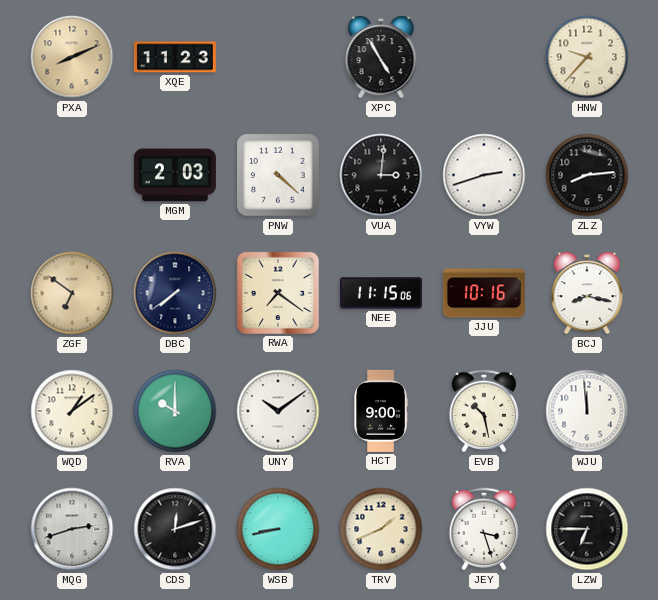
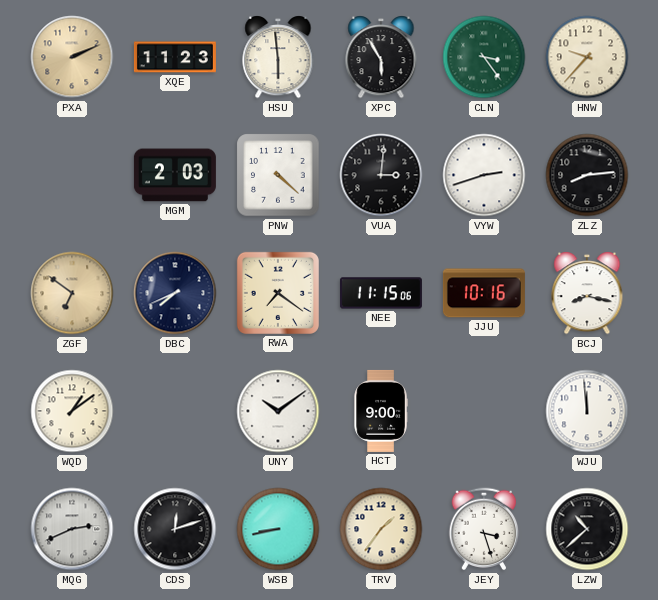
PXA: 8:11 -> 2:11
HSU: none -> 5:59
XPC: 4:55 -> 5:55
CLN: none -> 3:24
DBC: 7:39 -> 7:41
RVA: 10:00 -> none
EVB: 10:28 -> none
MQG: 2:42 -> 2:41
TRV: 1:41 -> 1:36
LZW: 6:45 -> 10:38
